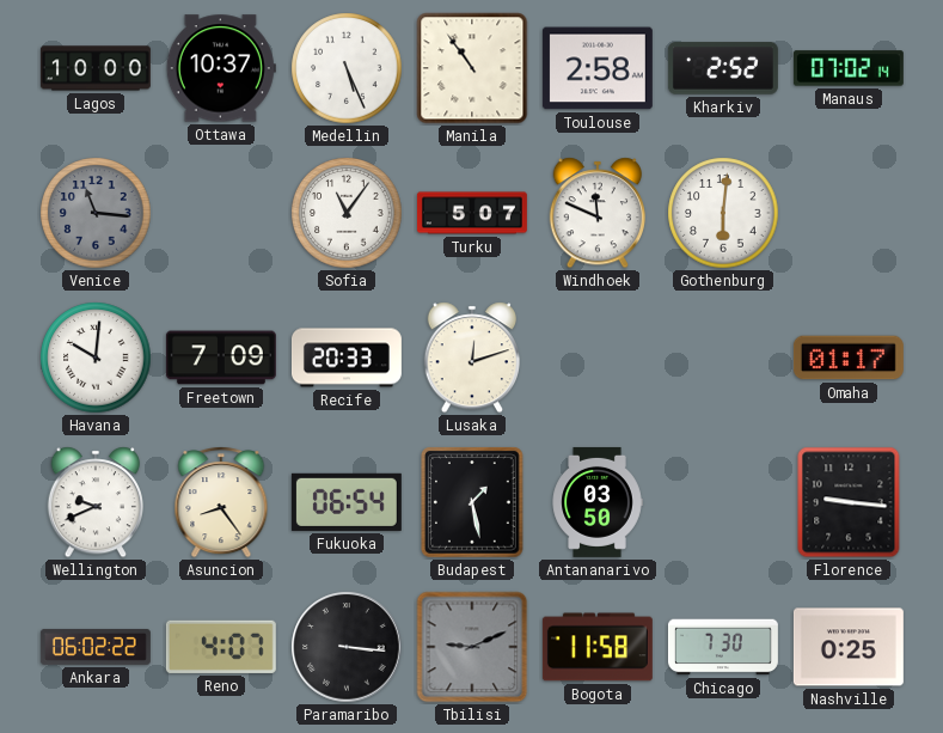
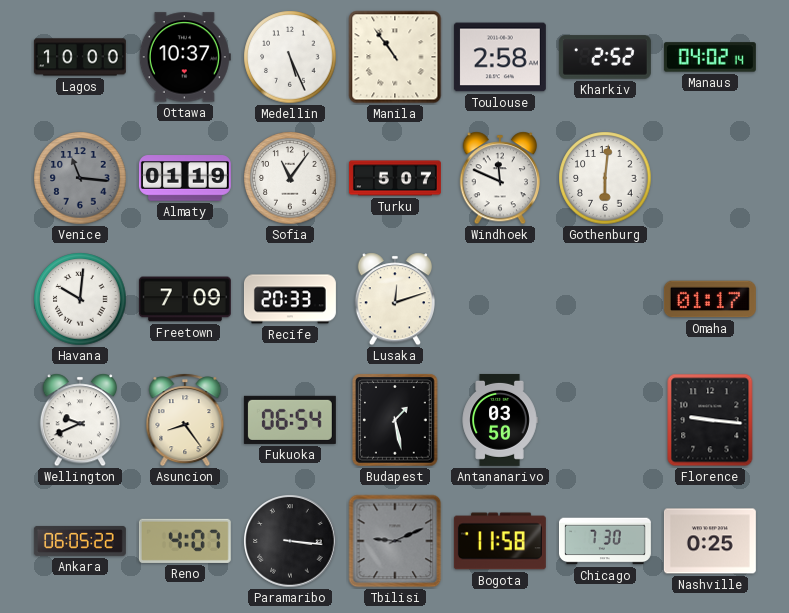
Manaus: 07:02 -> 04:02
Almaty: none -> 01:19
Ankara: 06:02 -> 06:05
